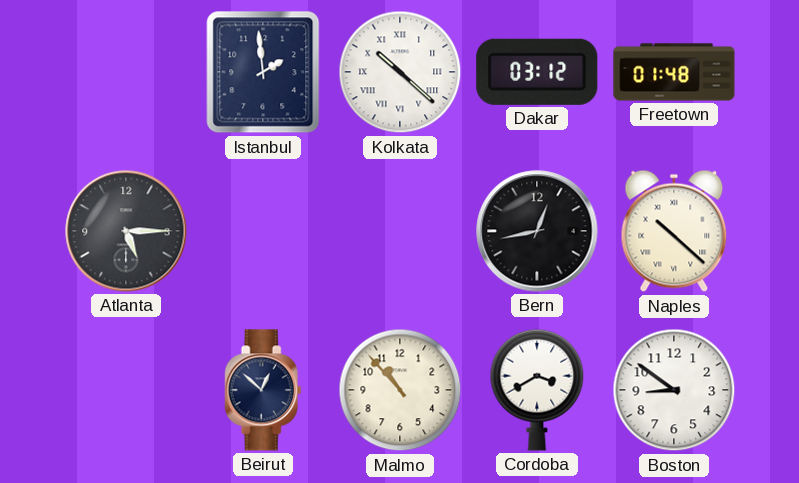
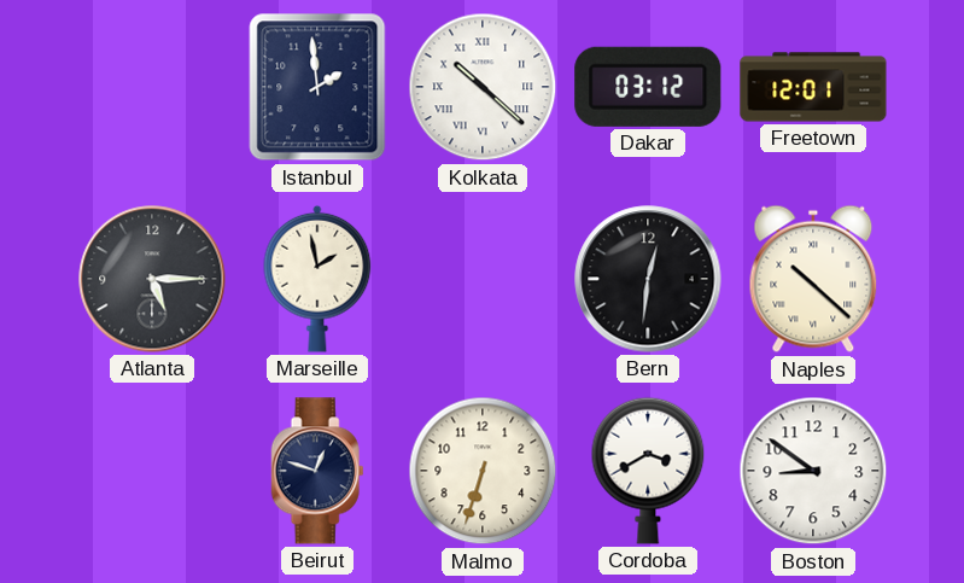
Freetown: 01:48 -> 12:01
Marseille: none -> 1:58
Bern: 12:43 -> 12:31
Beirut: 12:52 -> 12:48
Malmo: 10:53 -> 6:33
